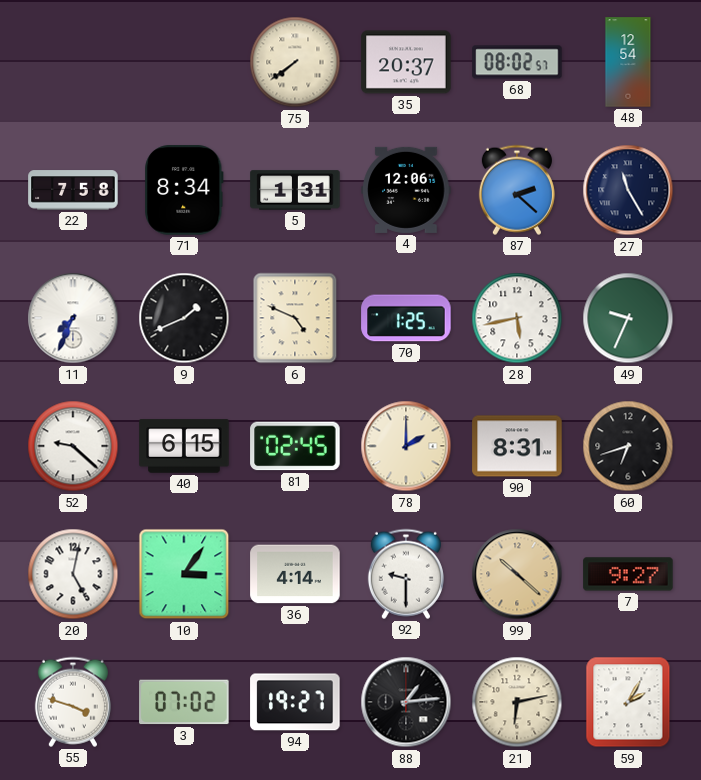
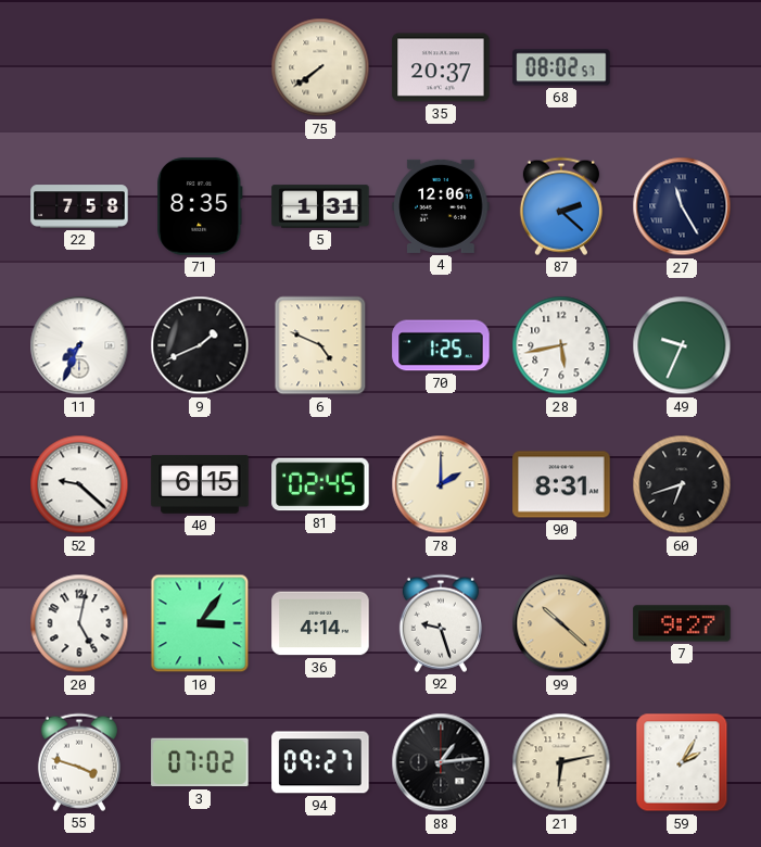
48: 12:54 -> none
71: 8:34 -> 8:35
92: 9:30 -> 9:27
94: 19:27 -> 09:27
